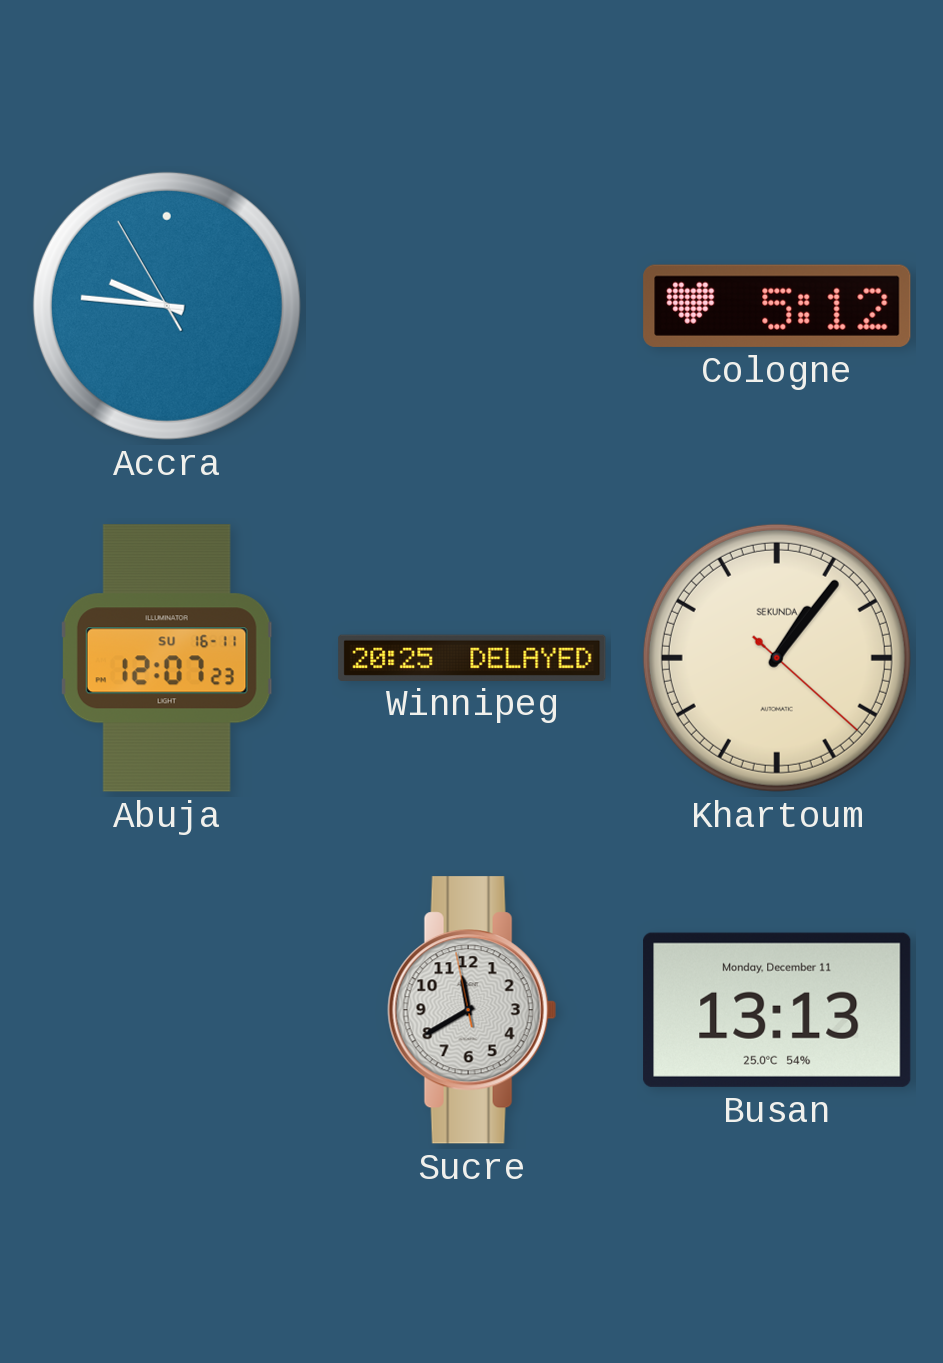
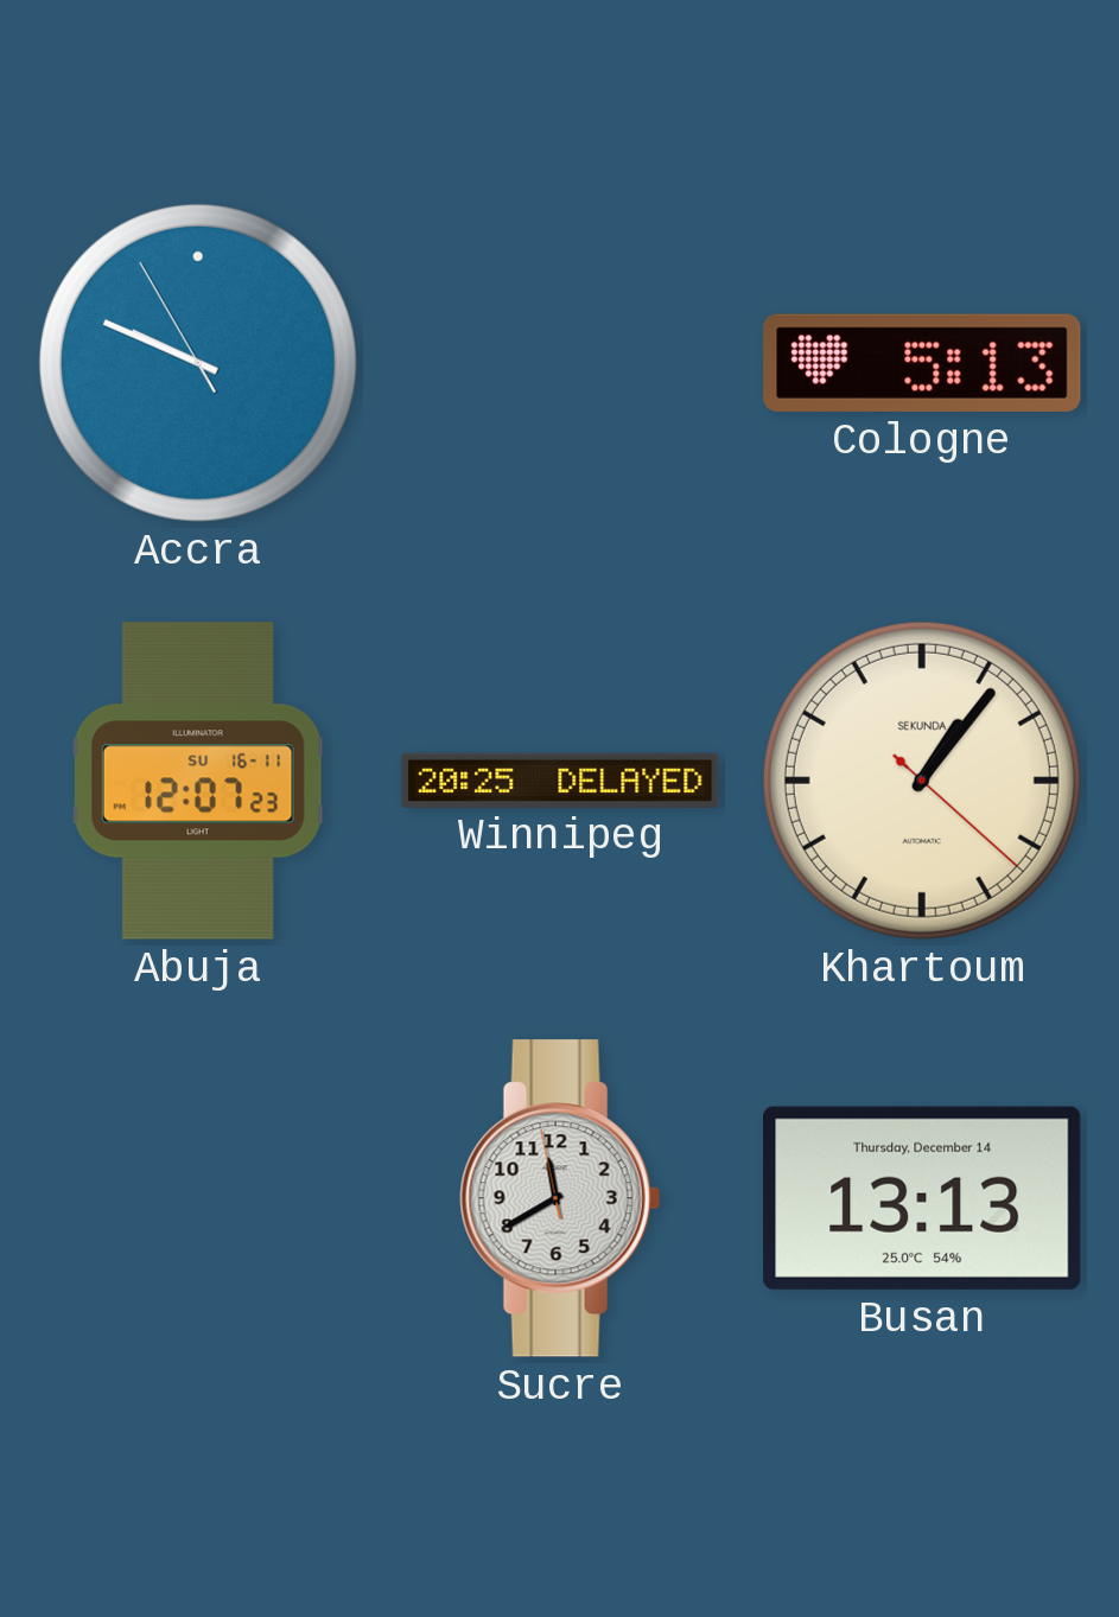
Accra: 9:45 -> 9:48
Cologne: 5:12 -> 5:13
Busan date: Monday, December 11 -> Thursday, December 14
